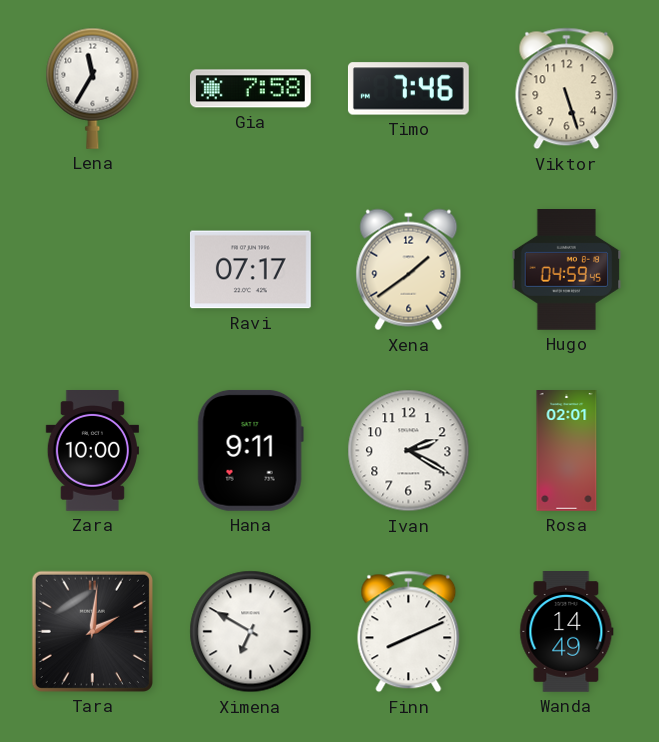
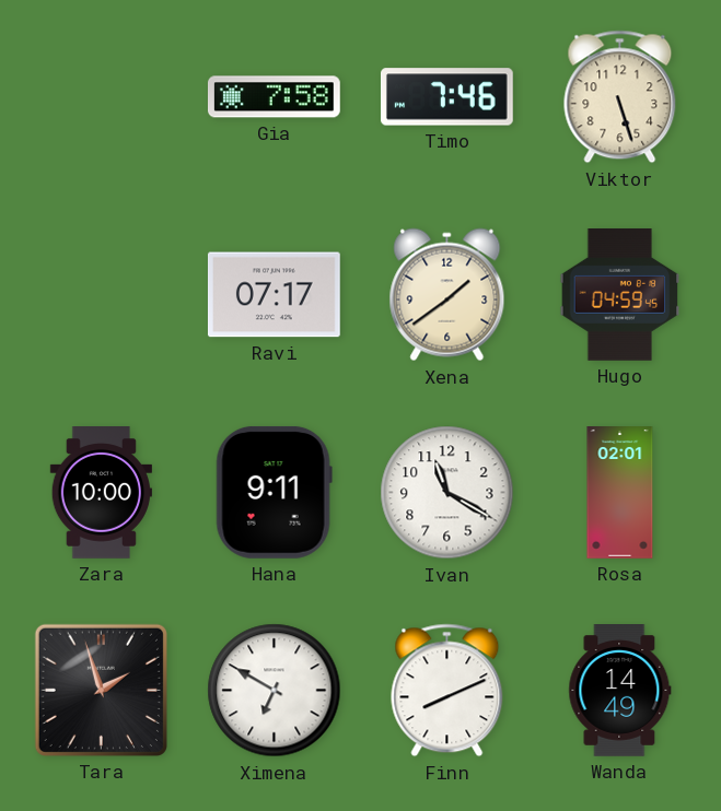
Lena: 11:35 -> none
Ivan: 2:20 -> 11:20
Tara: 2:01 -> 1:57
